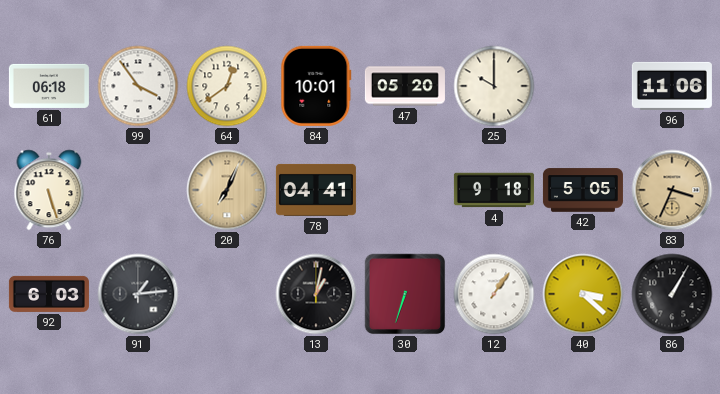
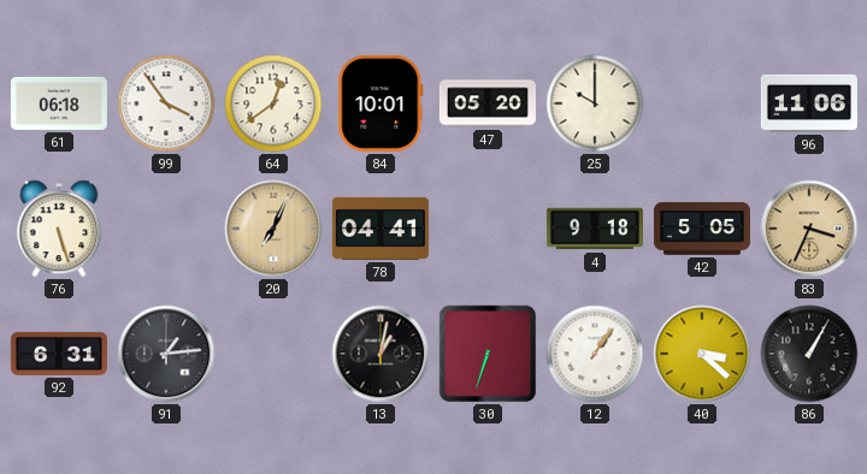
92: 6:03 -> 6:31
